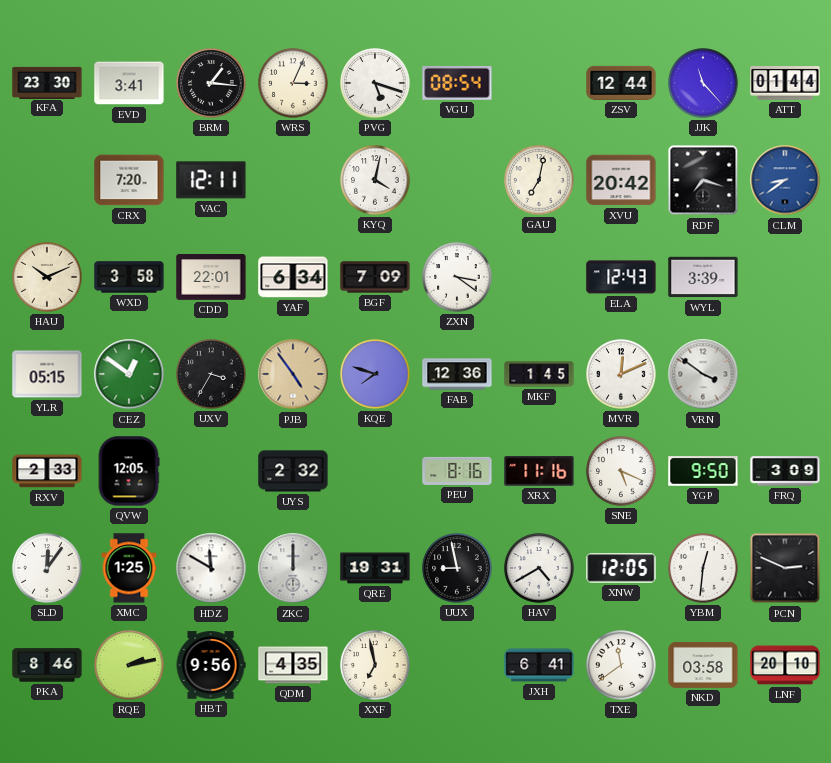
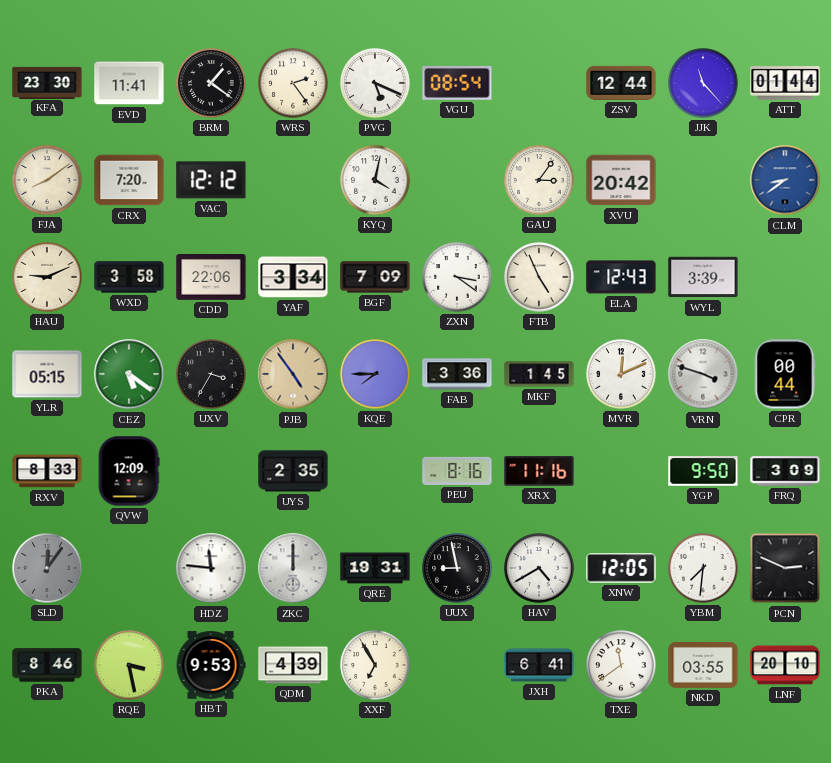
EVD: 3:41 -> 11:41
BRM: 1:16 -> 1:21
WRS: 3:04 -> 2:24
PVG: 5:18 -> 5:19
FJA: none -> 8:09
VAC: 12:11 -> 12:12
GAU: 7:02 -> 3:06
RDF: 7:18 -> none
HAU: 10:11 -> 9:11
CDD: 22:01 -> 22:06
YAF: 6:34 -> 3:34
FTB: none -> 4:56
CEZ: 12:51 -> 5:21
KQE: 7:48 -> 7:45
FAB: 12:36 -> 3:36
VRN: 3:51 -> 3:48
CPR: none -> 00:44
RXV: 2:33 -> 8:33
QVW: 12:05 -> 12:09
UYS: 2:32 -> 2:35
SNE: 5:19 -> none
SLD dial: white -> grey
XMC: 1:25 -> none
HDZ: 11:50 -> 11:46
YBM: 12:31 -> 7:31
RQE: 2:13 -> 3:28
HBT: 9:56 -> 9:53
QDM: 4:35 -> 4:39
XXF: 6:58 -> 6:55
NKD: 03:58 -> 03:55
